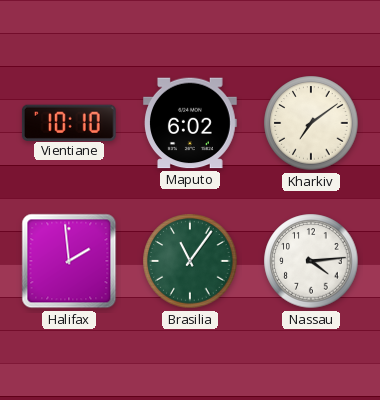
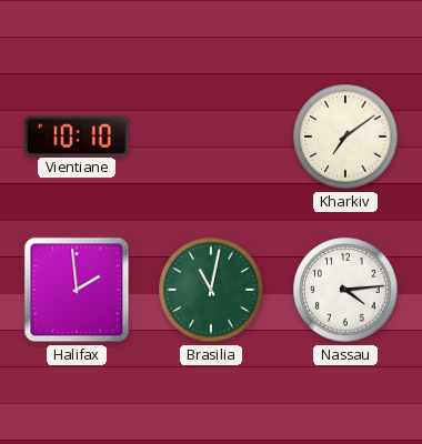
Maputo: 6:02 -> none
Brasilia: 11:06 -> 11:02
